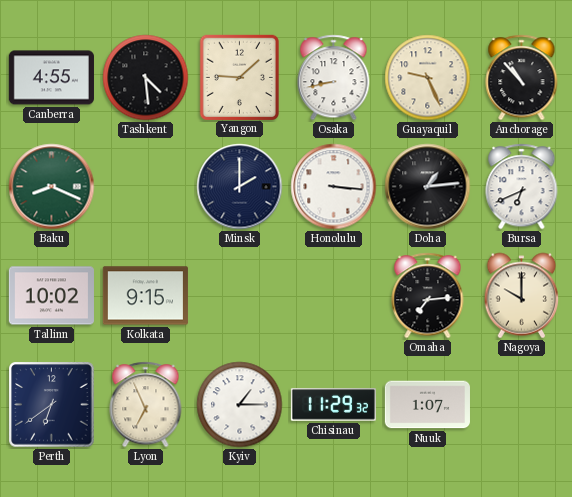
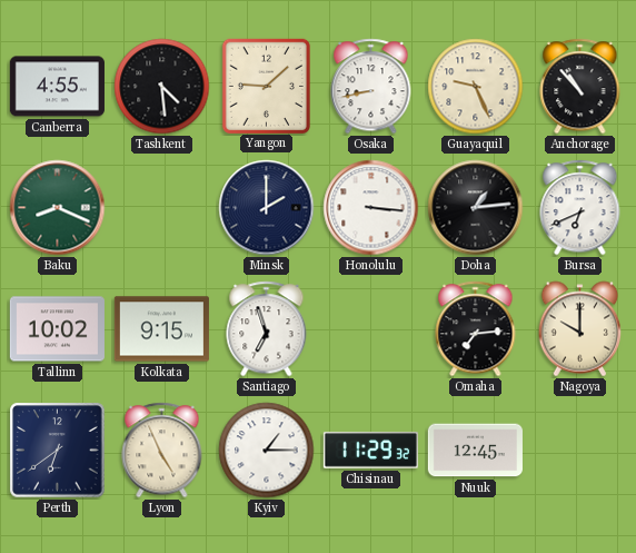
Santiago: none -> 6:57
Lyon: 6:56 -> 4:56
Nuuk: 1:07 -> 12:45
